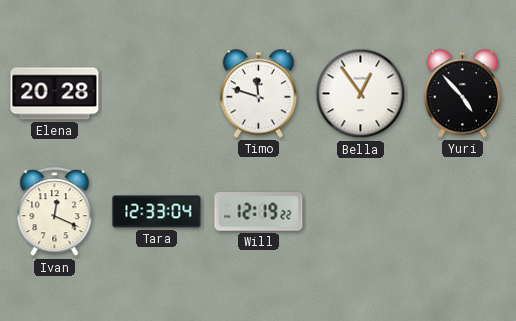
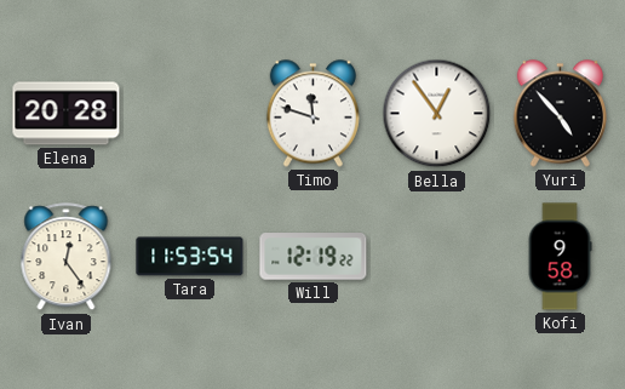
Ivan: 12:19 -> 12:24
Tara: 12:33 -> 11:53
Kofi: none -> 9:58
